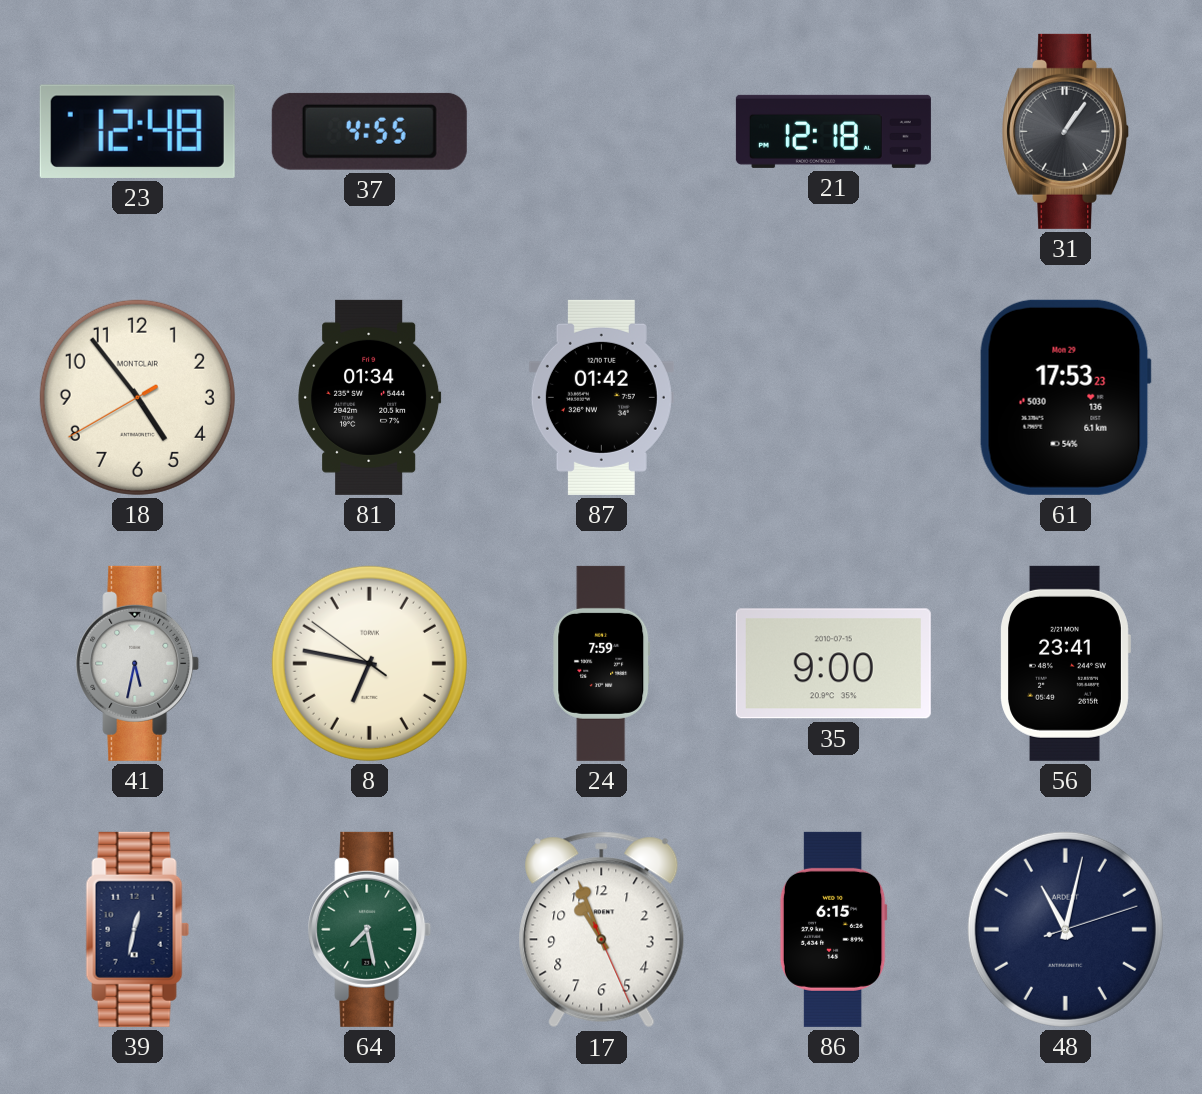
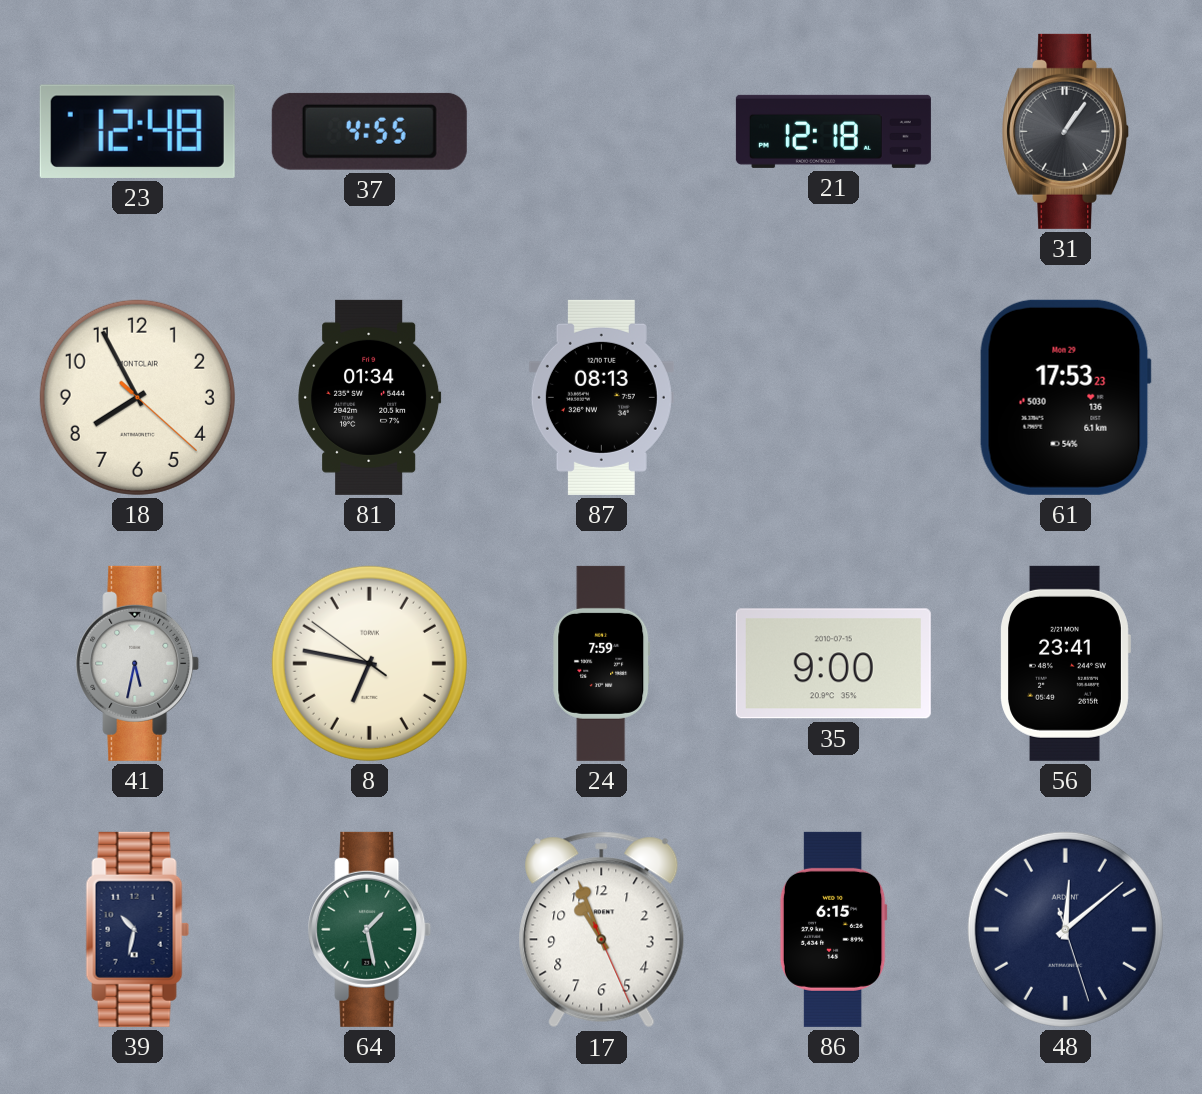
18: 4:53 -> 7:55
87: 01:42 -> 08:13
39: 12:32 -> 10:32
64: 7:28 -> 1:28
48: 11:02 -> 12:08
